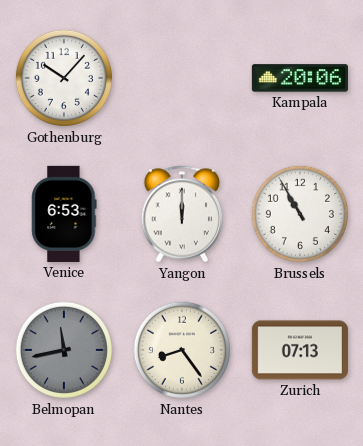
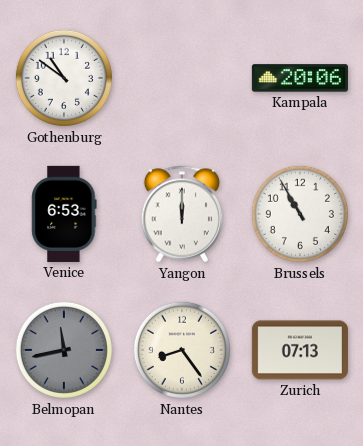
Gothenburg: 10:07 -> 10:51
